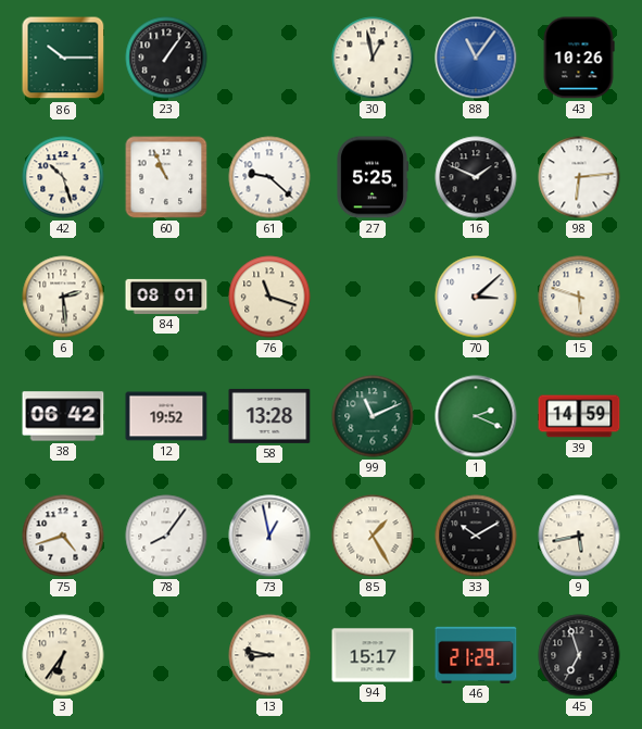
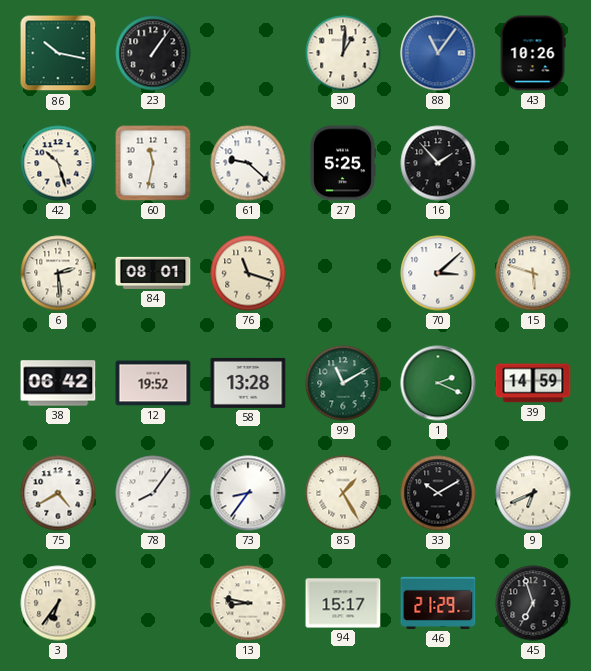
86: 10:15 -> 10:17
30: 12:58 -> 1:01
60: 10:56 -> 11:32
16: 1:49 -> 1:53
98: 6:14 -> none
99: 11:11 -> 11:10
75: 4:42 -> 4:40
73: 12:58 -> 8:36
9: 5:43 -> 6:41
